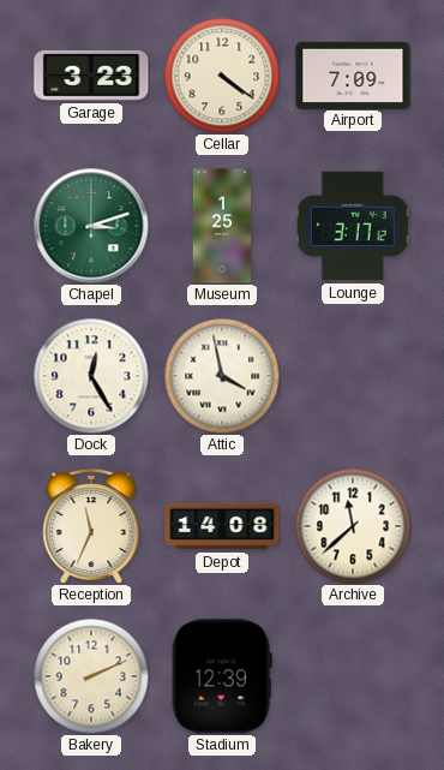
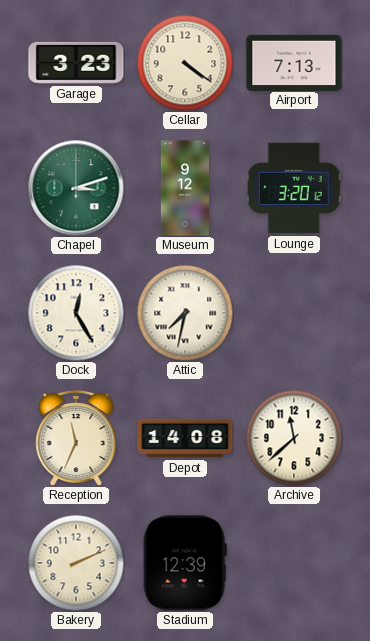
Airport: 7:09 -> 7:13
Museum: 1:25 -> 9:12
Lounge: 3:17 -> 3:20
Attic: 3:58 -> 7:32
